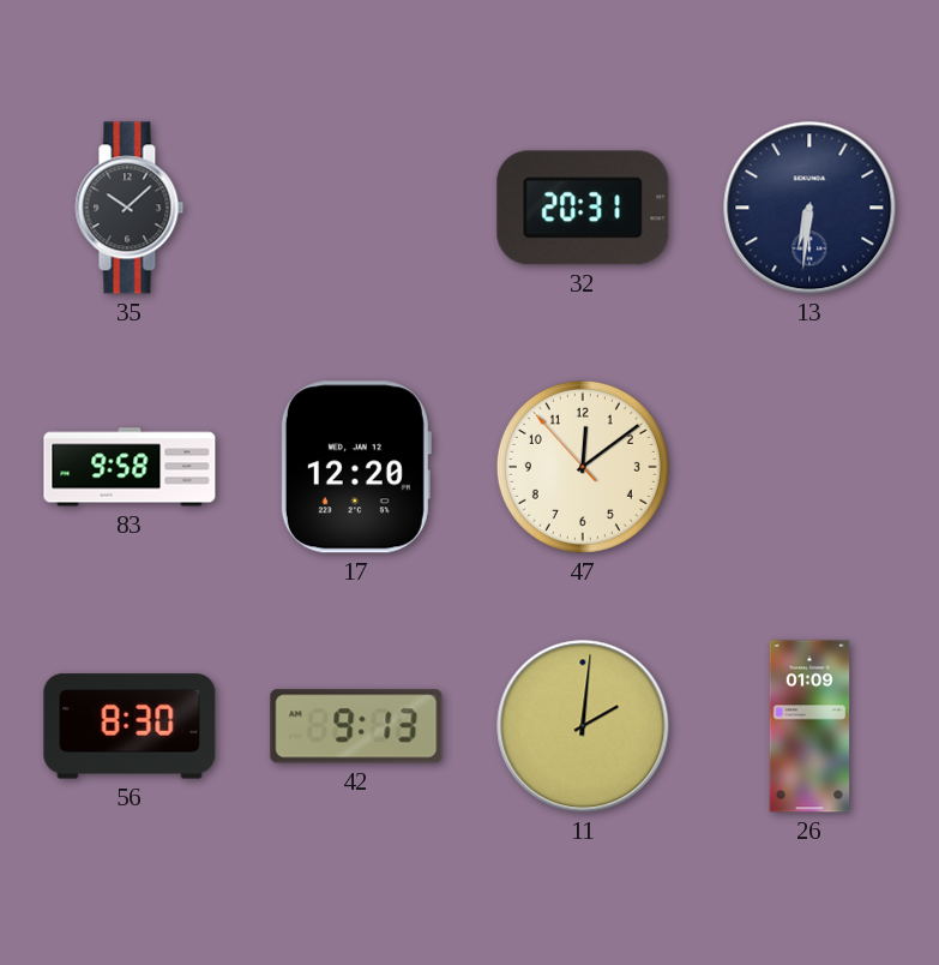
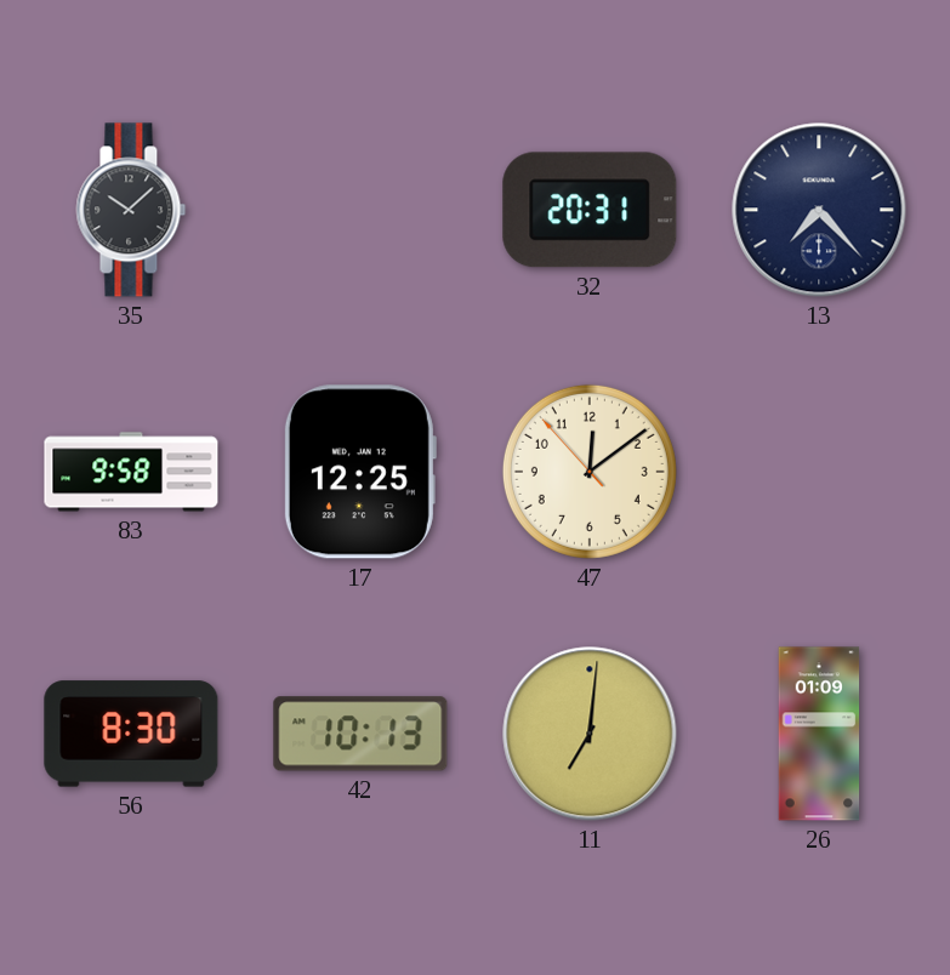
13: 6:31 -> 7:23
17: 12:20 -> 12:25
42: 9:13 -> 10:13
11: 2:01 -> 7:01
